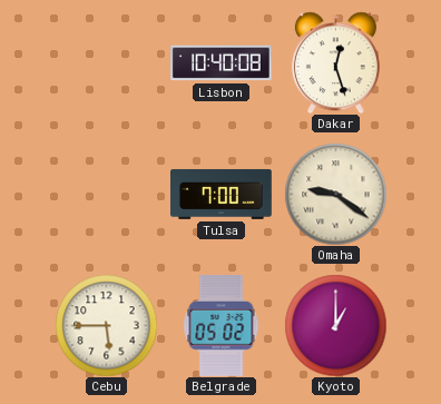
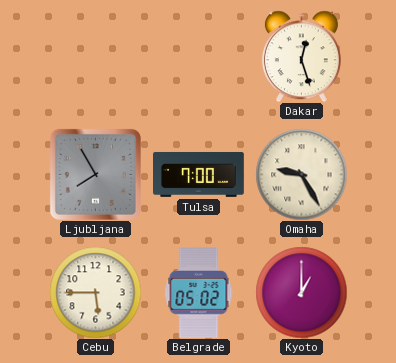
Lisbon: 10:40 -> none
Ljubljana: none -> 7:55
Omaha: 9:21 -> 9:25
